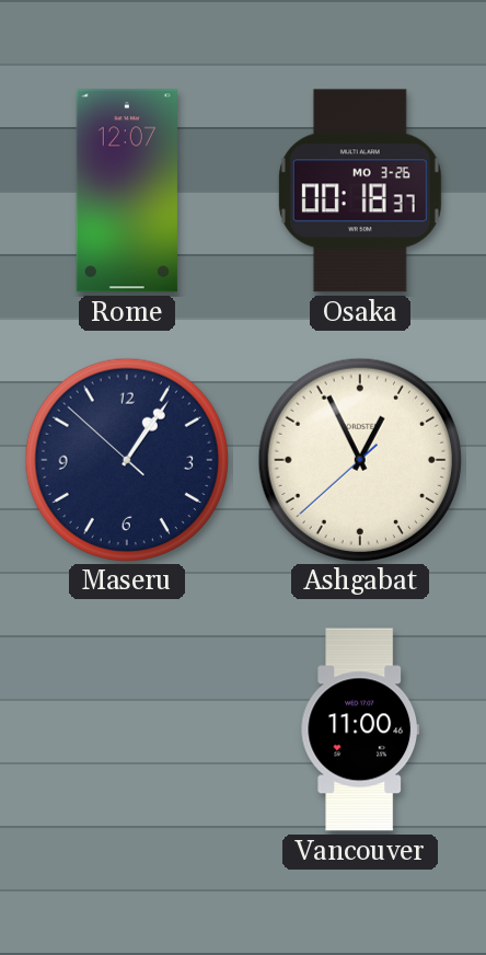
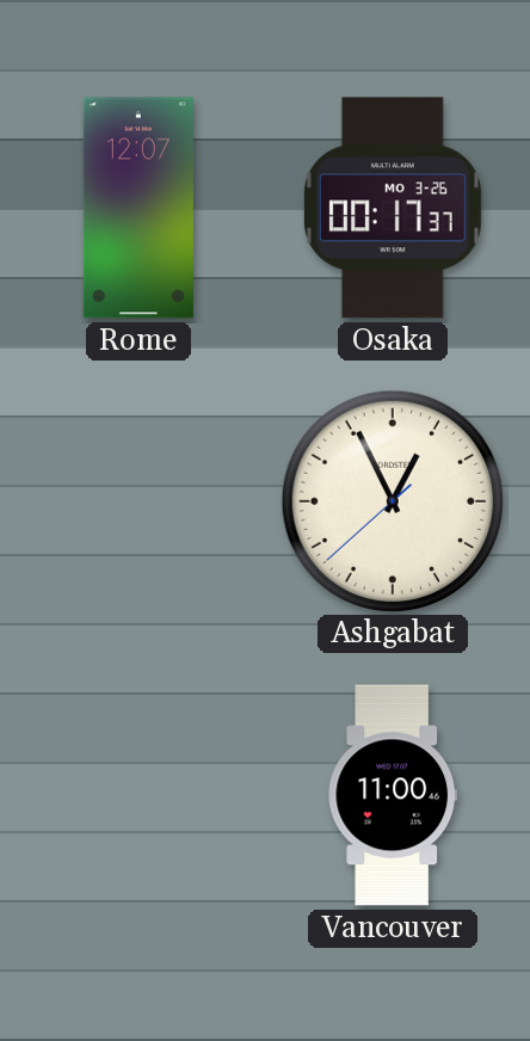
Osaka: 00:18 -> 00:17
Maseru: 1:05 -> none
